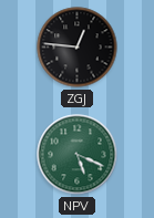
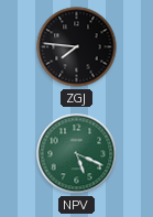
ZGJ: 12:46 -> 7:46
